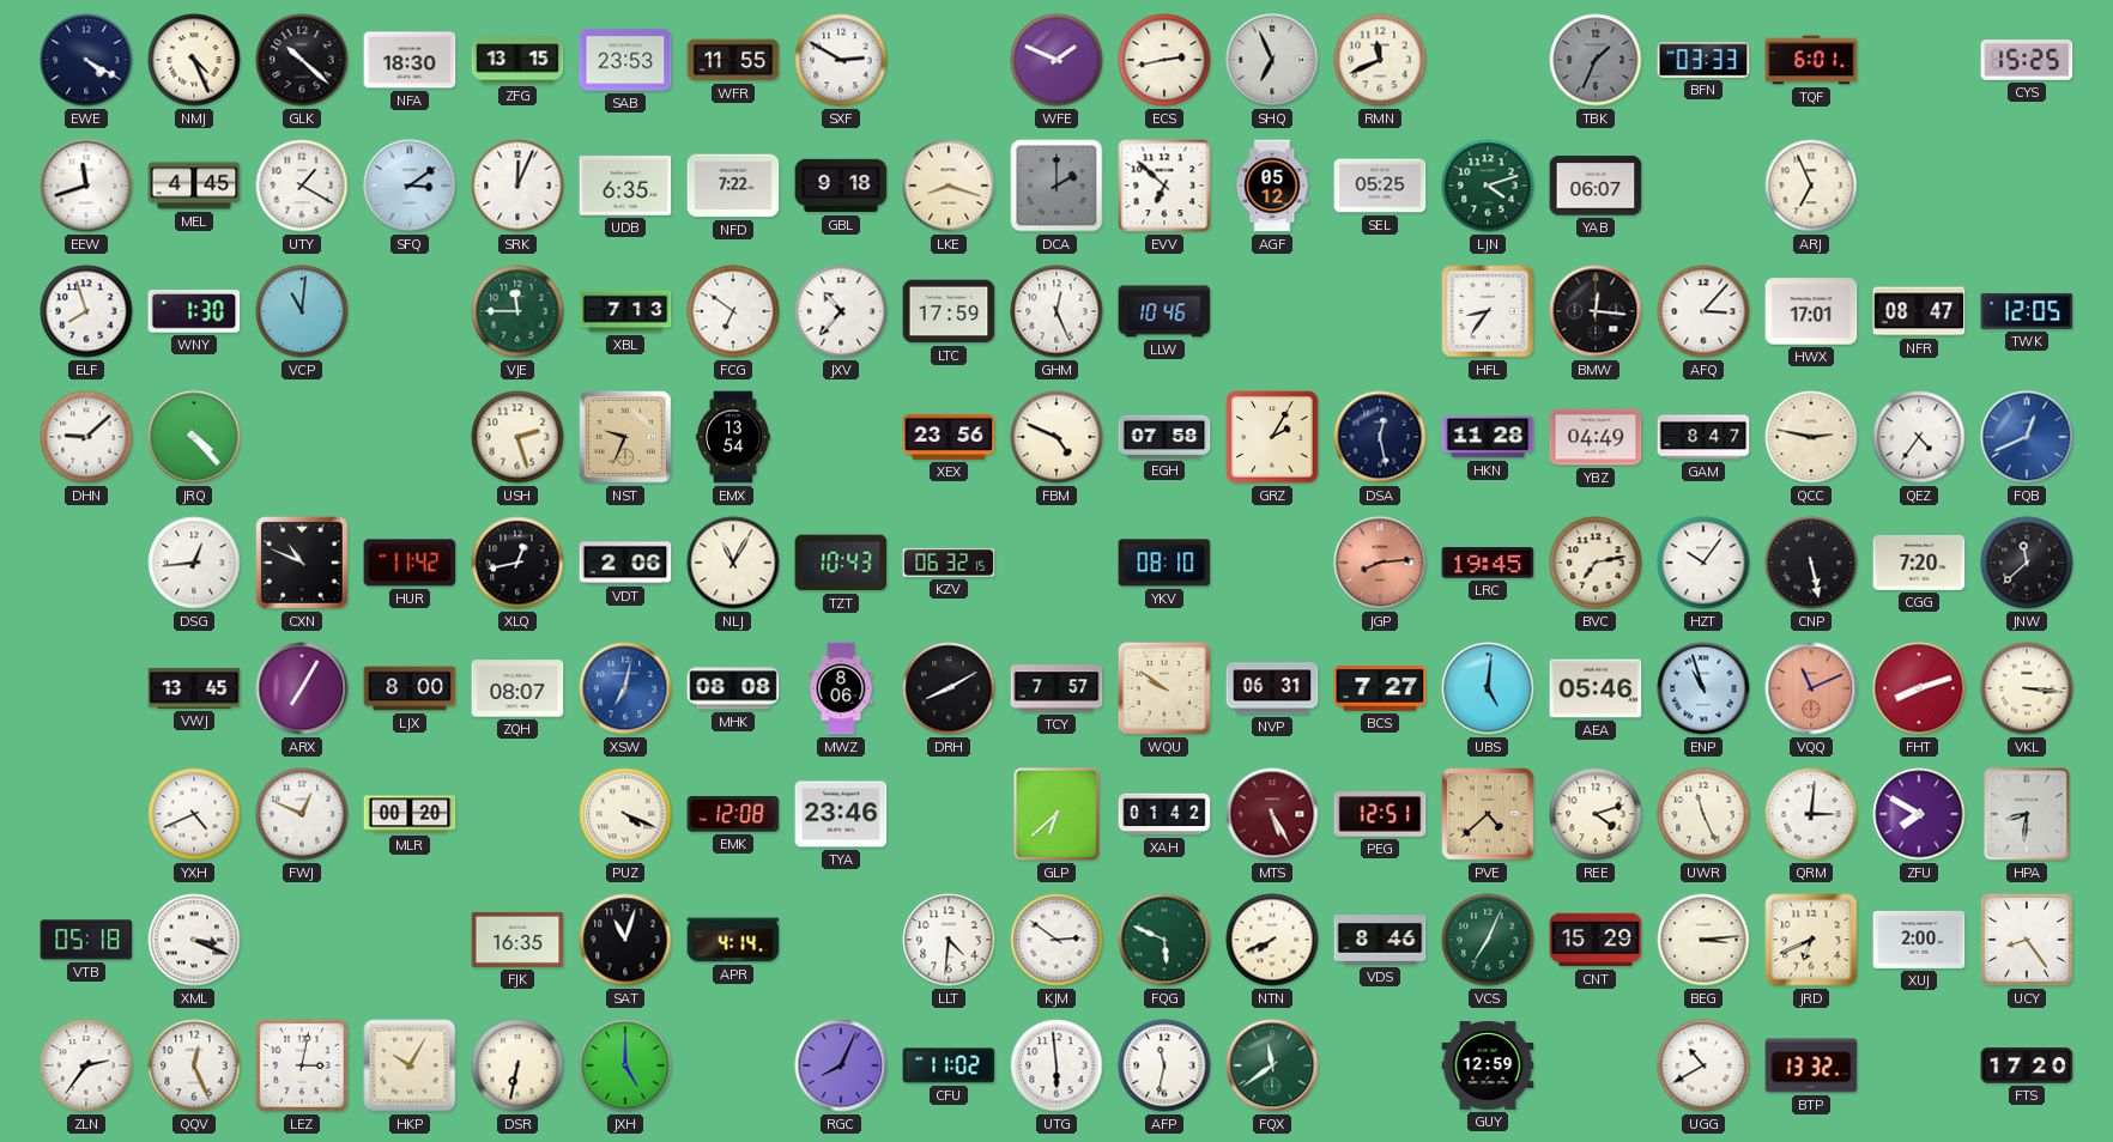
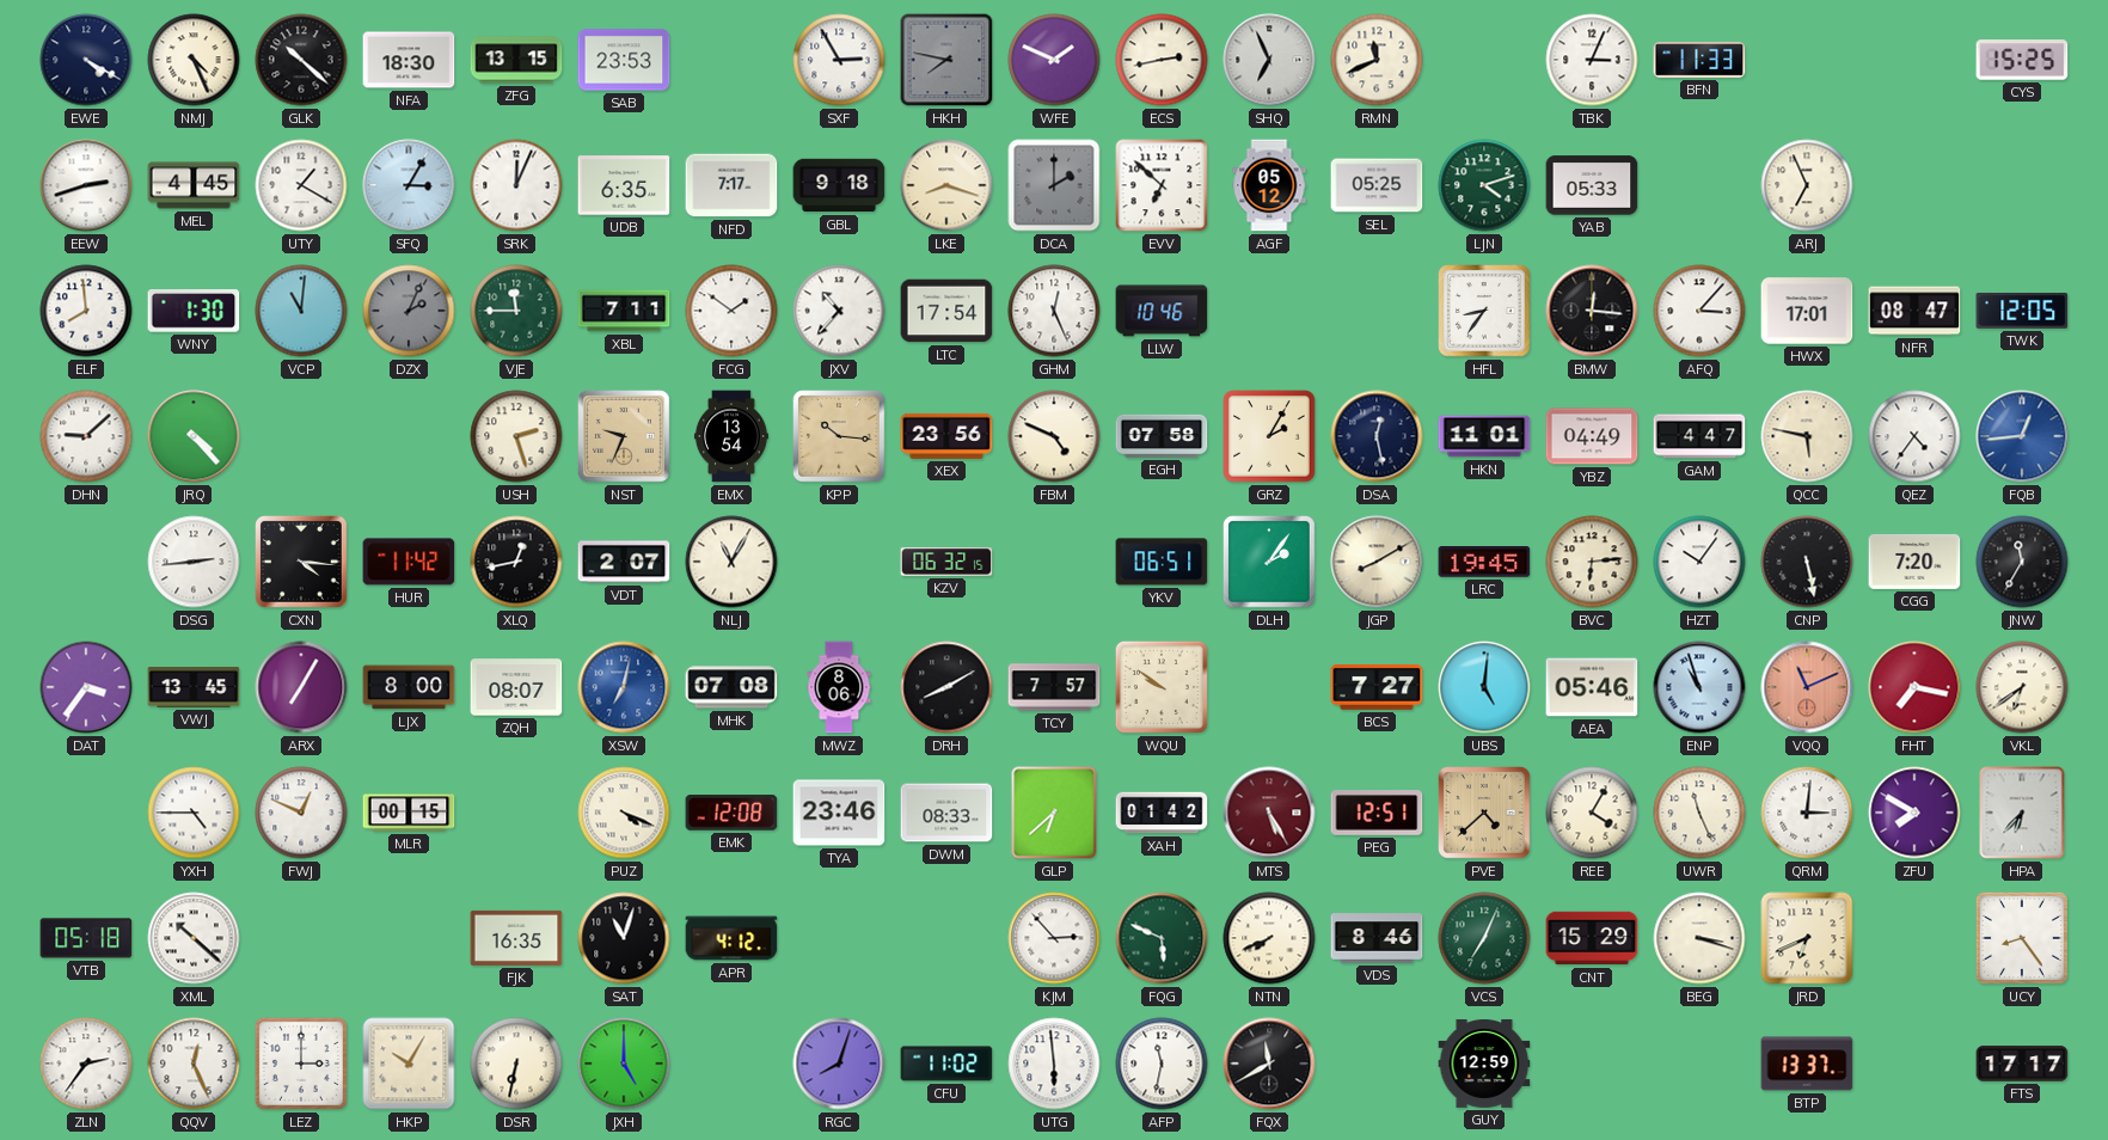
WFR: 11:55 -> none
SXF: 2:50 -> 2:55
HKH: none -> 7:47
TBK: 1:34 -> 3:04
TBK dial: grey -> white
BFN: 03:33 -> 11:33
TQF: 6:01 -> none
EEW: 11:42 -> 2:42
SFQ: 3:09 -> 3:05
NFD: 7:22 -> 7:17
YAB: 06:07 -> 05:33
ELF: 7:57 -> 7:59
DZX: none -> 2:04
XBL: 7:13 -> 7:11
FCG: 6:51 -> 1:51
LTC: 17:59 -> 17:54
KPP: none -> 10:16
HKN: 11:28 -> 11:01
GAM: 8:47 -> 4:47
QCC: 2:47 -> 5:47
FQB: 12:41 -> 12:44
DSG: 12:44 -> 2:44
CXN: 10:49 -> 4:16
VDT: 2:06 -> 2:07
TZT: 10:43 -> none
YKV: 08:10 -> 06:51
DLH: none -> 2:06
JGP: 8:14 -> 8:10
JGP dial: salmon -> cream
BVC: 7:13 -> 6:14
JNW: 11:38 -> 11:35
DAT: none -> 3:36
MHK: 08:08 -> 07:08
NVP: 06:31 -> none
FHT: 8:12 -> 7:17
VKL: 3:16 -> 6:39
YXH: 4:41 -> 4:45
MLR: 00:20 -> 00:15
DWM: none -> 08:33
REE: 4:12 -> 4:05
HPA: 8:31 -> 6:37
XML: 3:19 -> 10:22
APR: 4:14 -> 4:12
LLT: 4:31 -> none
KJM: 2:51 -> 2:53
BEG: 3:14 -> 3:18
XUJ: 2:00 -> none
LEZ: 3:02 -> 3:00
RGC: 8:04 -> 8:03
FQX: 11:39 -> 11:40
FQX dial: green -> black
UGG: 10:40 -> none
BTP: 13:32 -> 13:37
FTS: 17:20 -> 17:17
